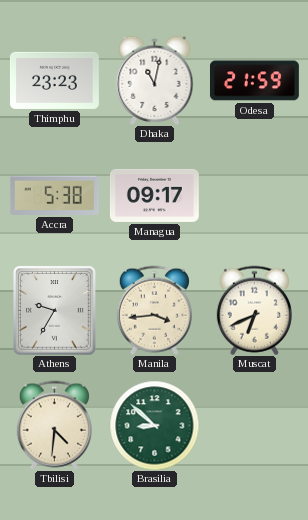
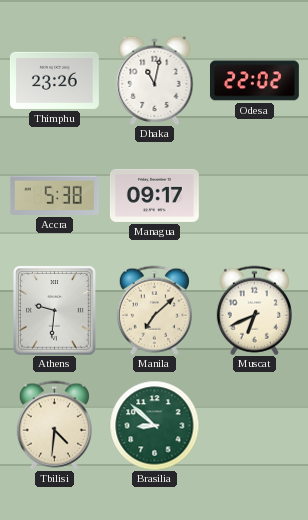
Thimphu: 23:23 -> 23:26
Odesa: 21:59 -> 22:02
Athens: 9:35 -> 9:31
Manila: 3:44 -> 7:08
